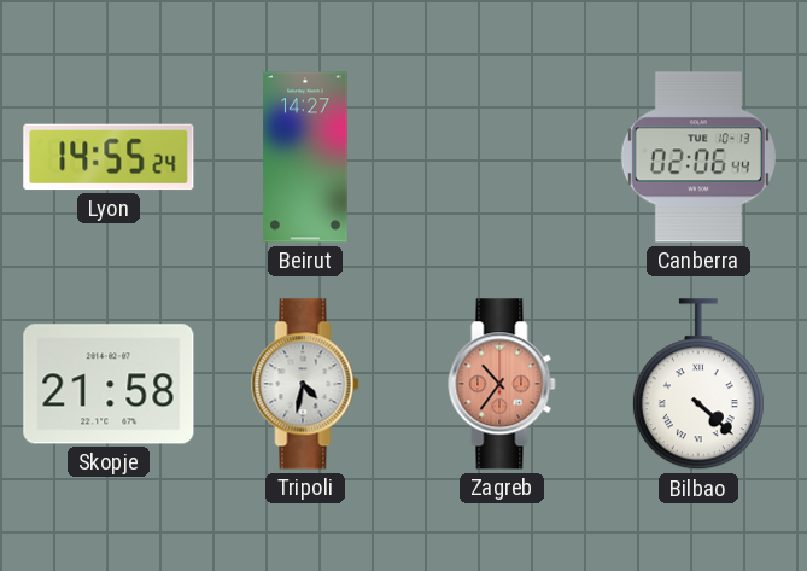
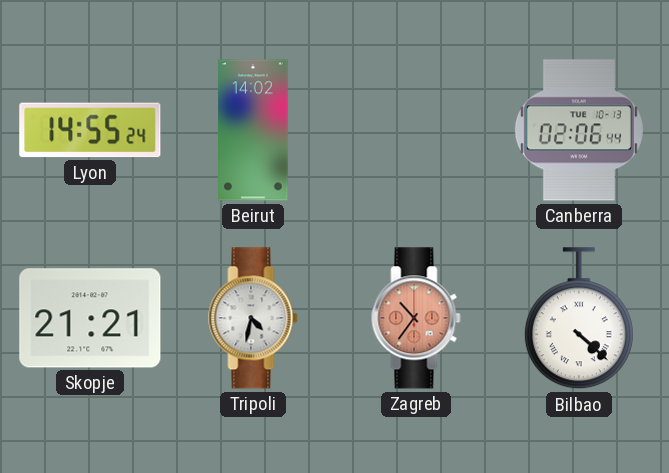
Beirut: 14:27 -> 14:02
Skopje: 21:58 -> 21:21
